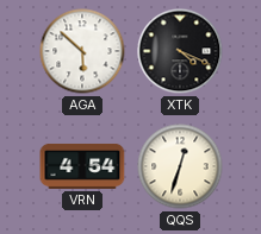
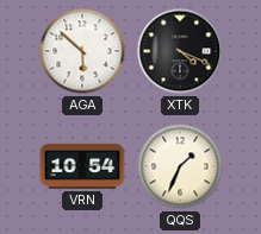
VRN: 4:54 -> 10:54
QQS: 12:33 -> 1:34
